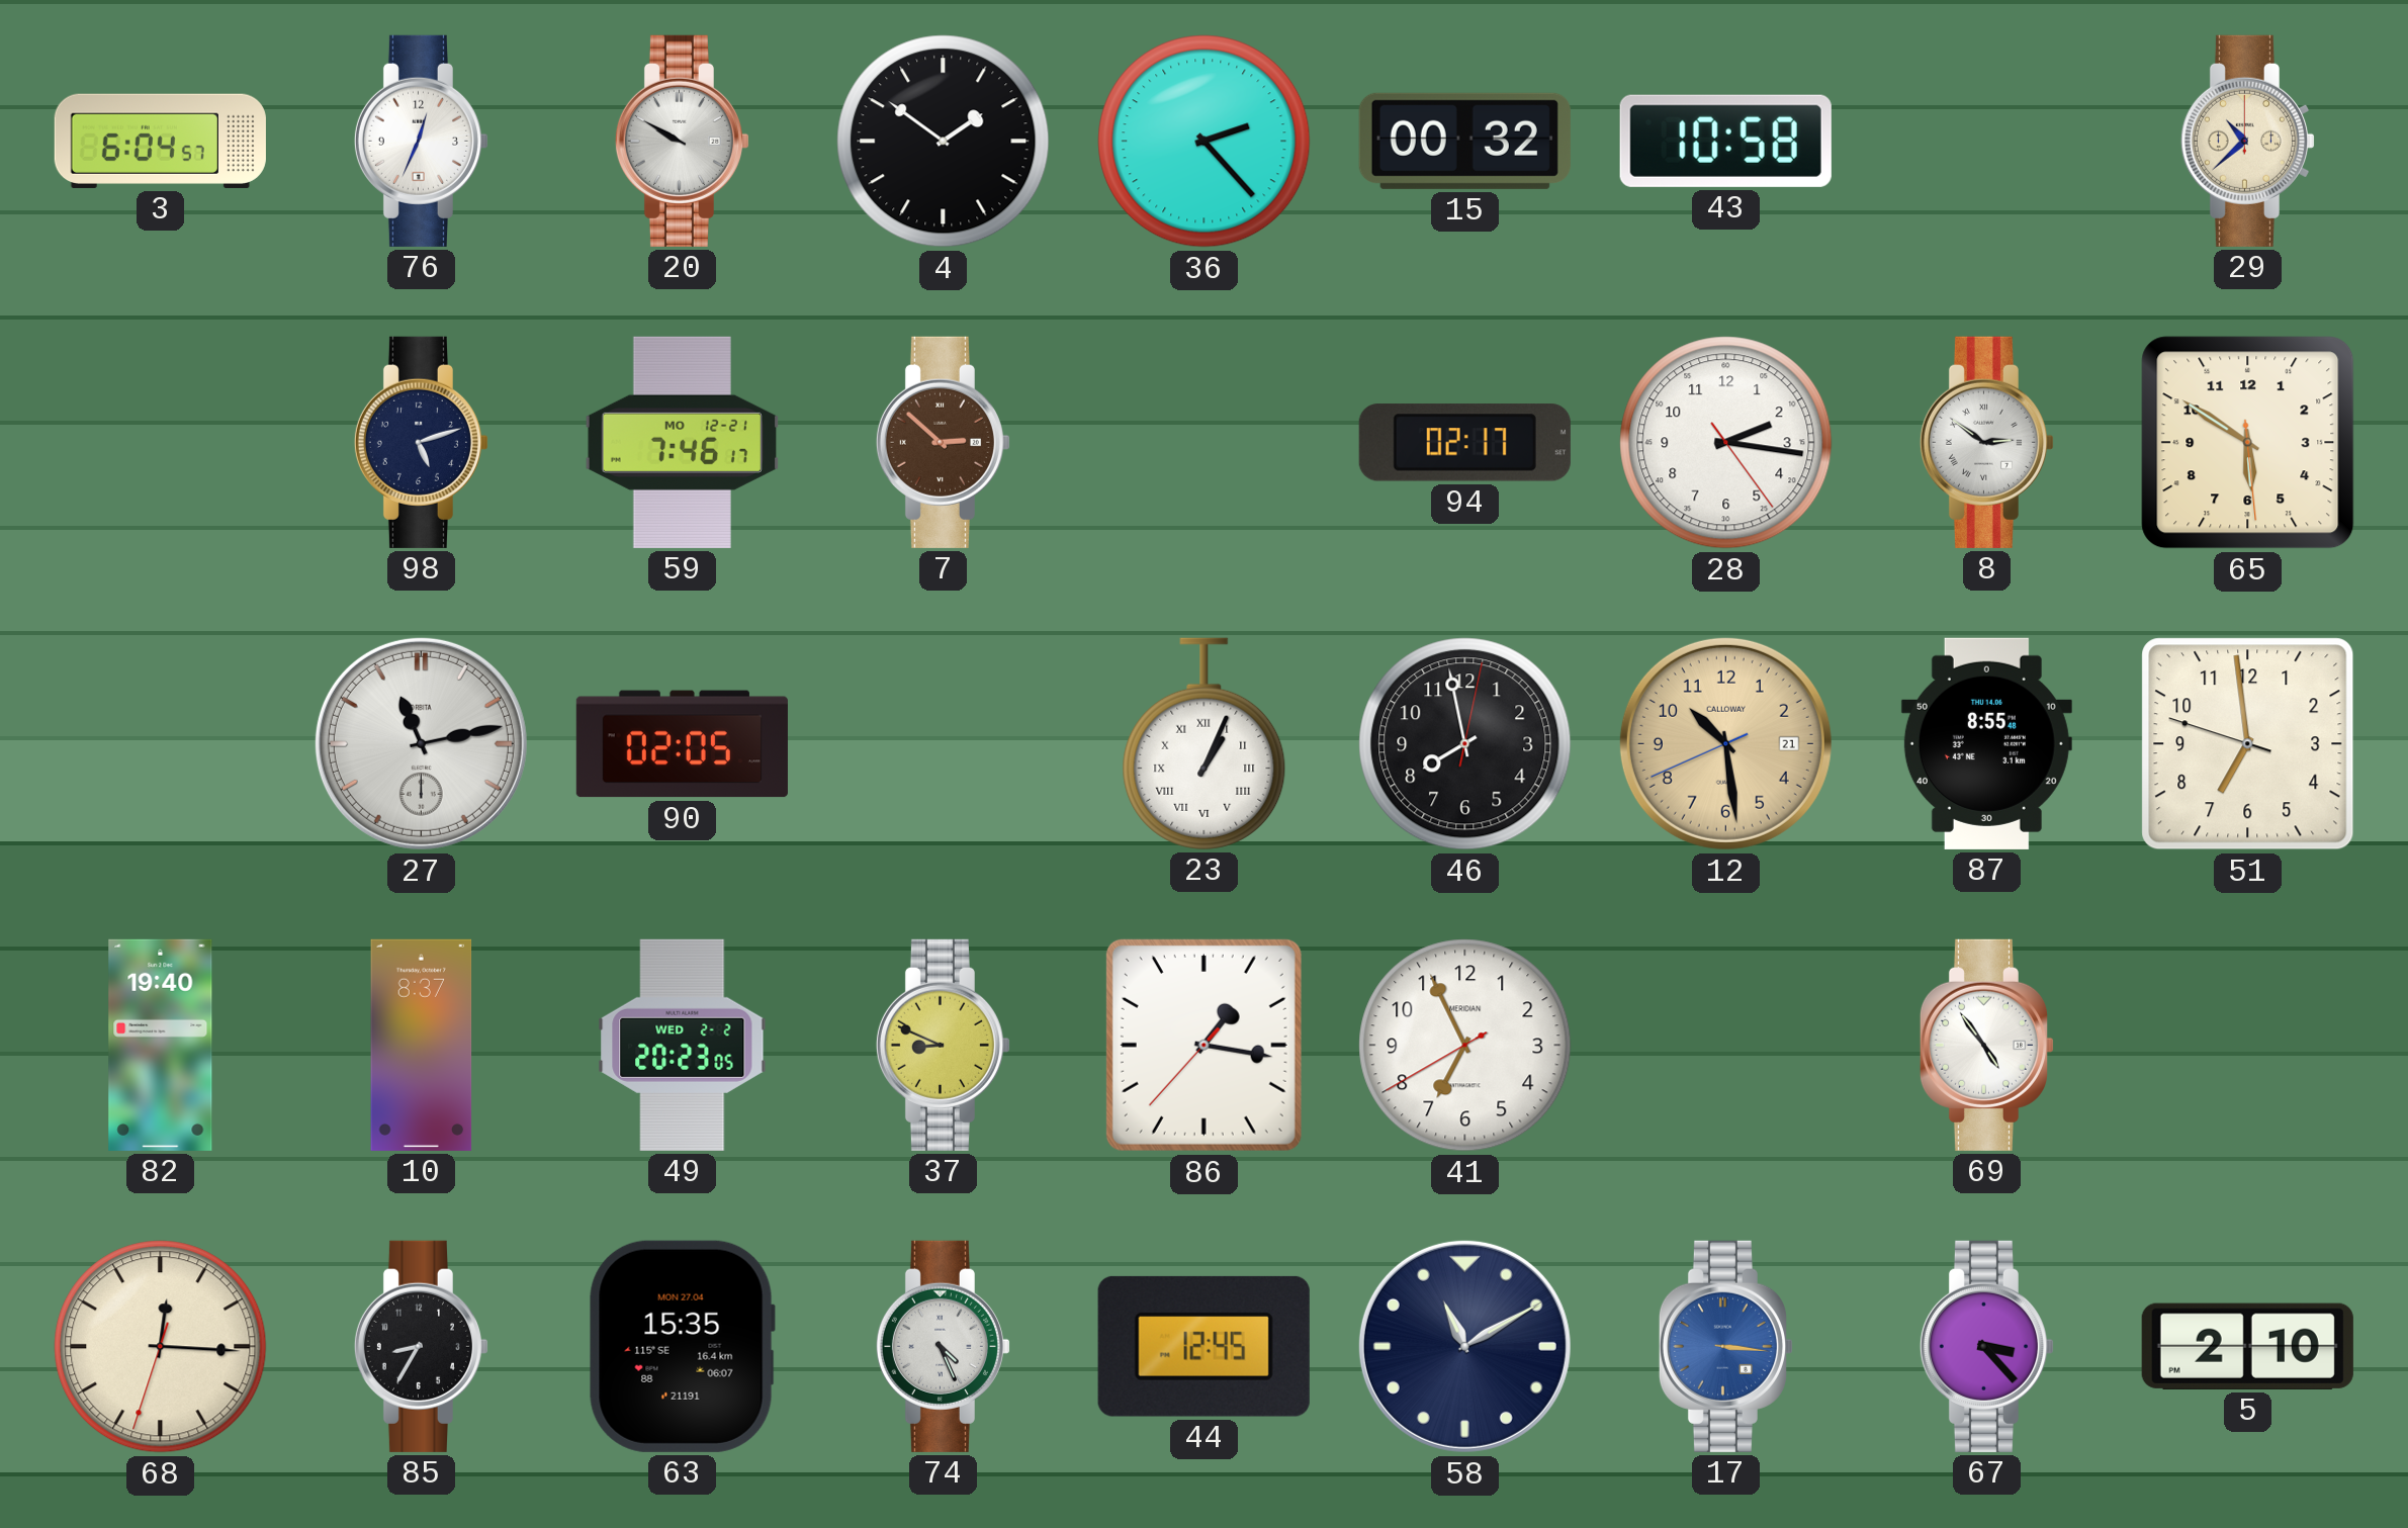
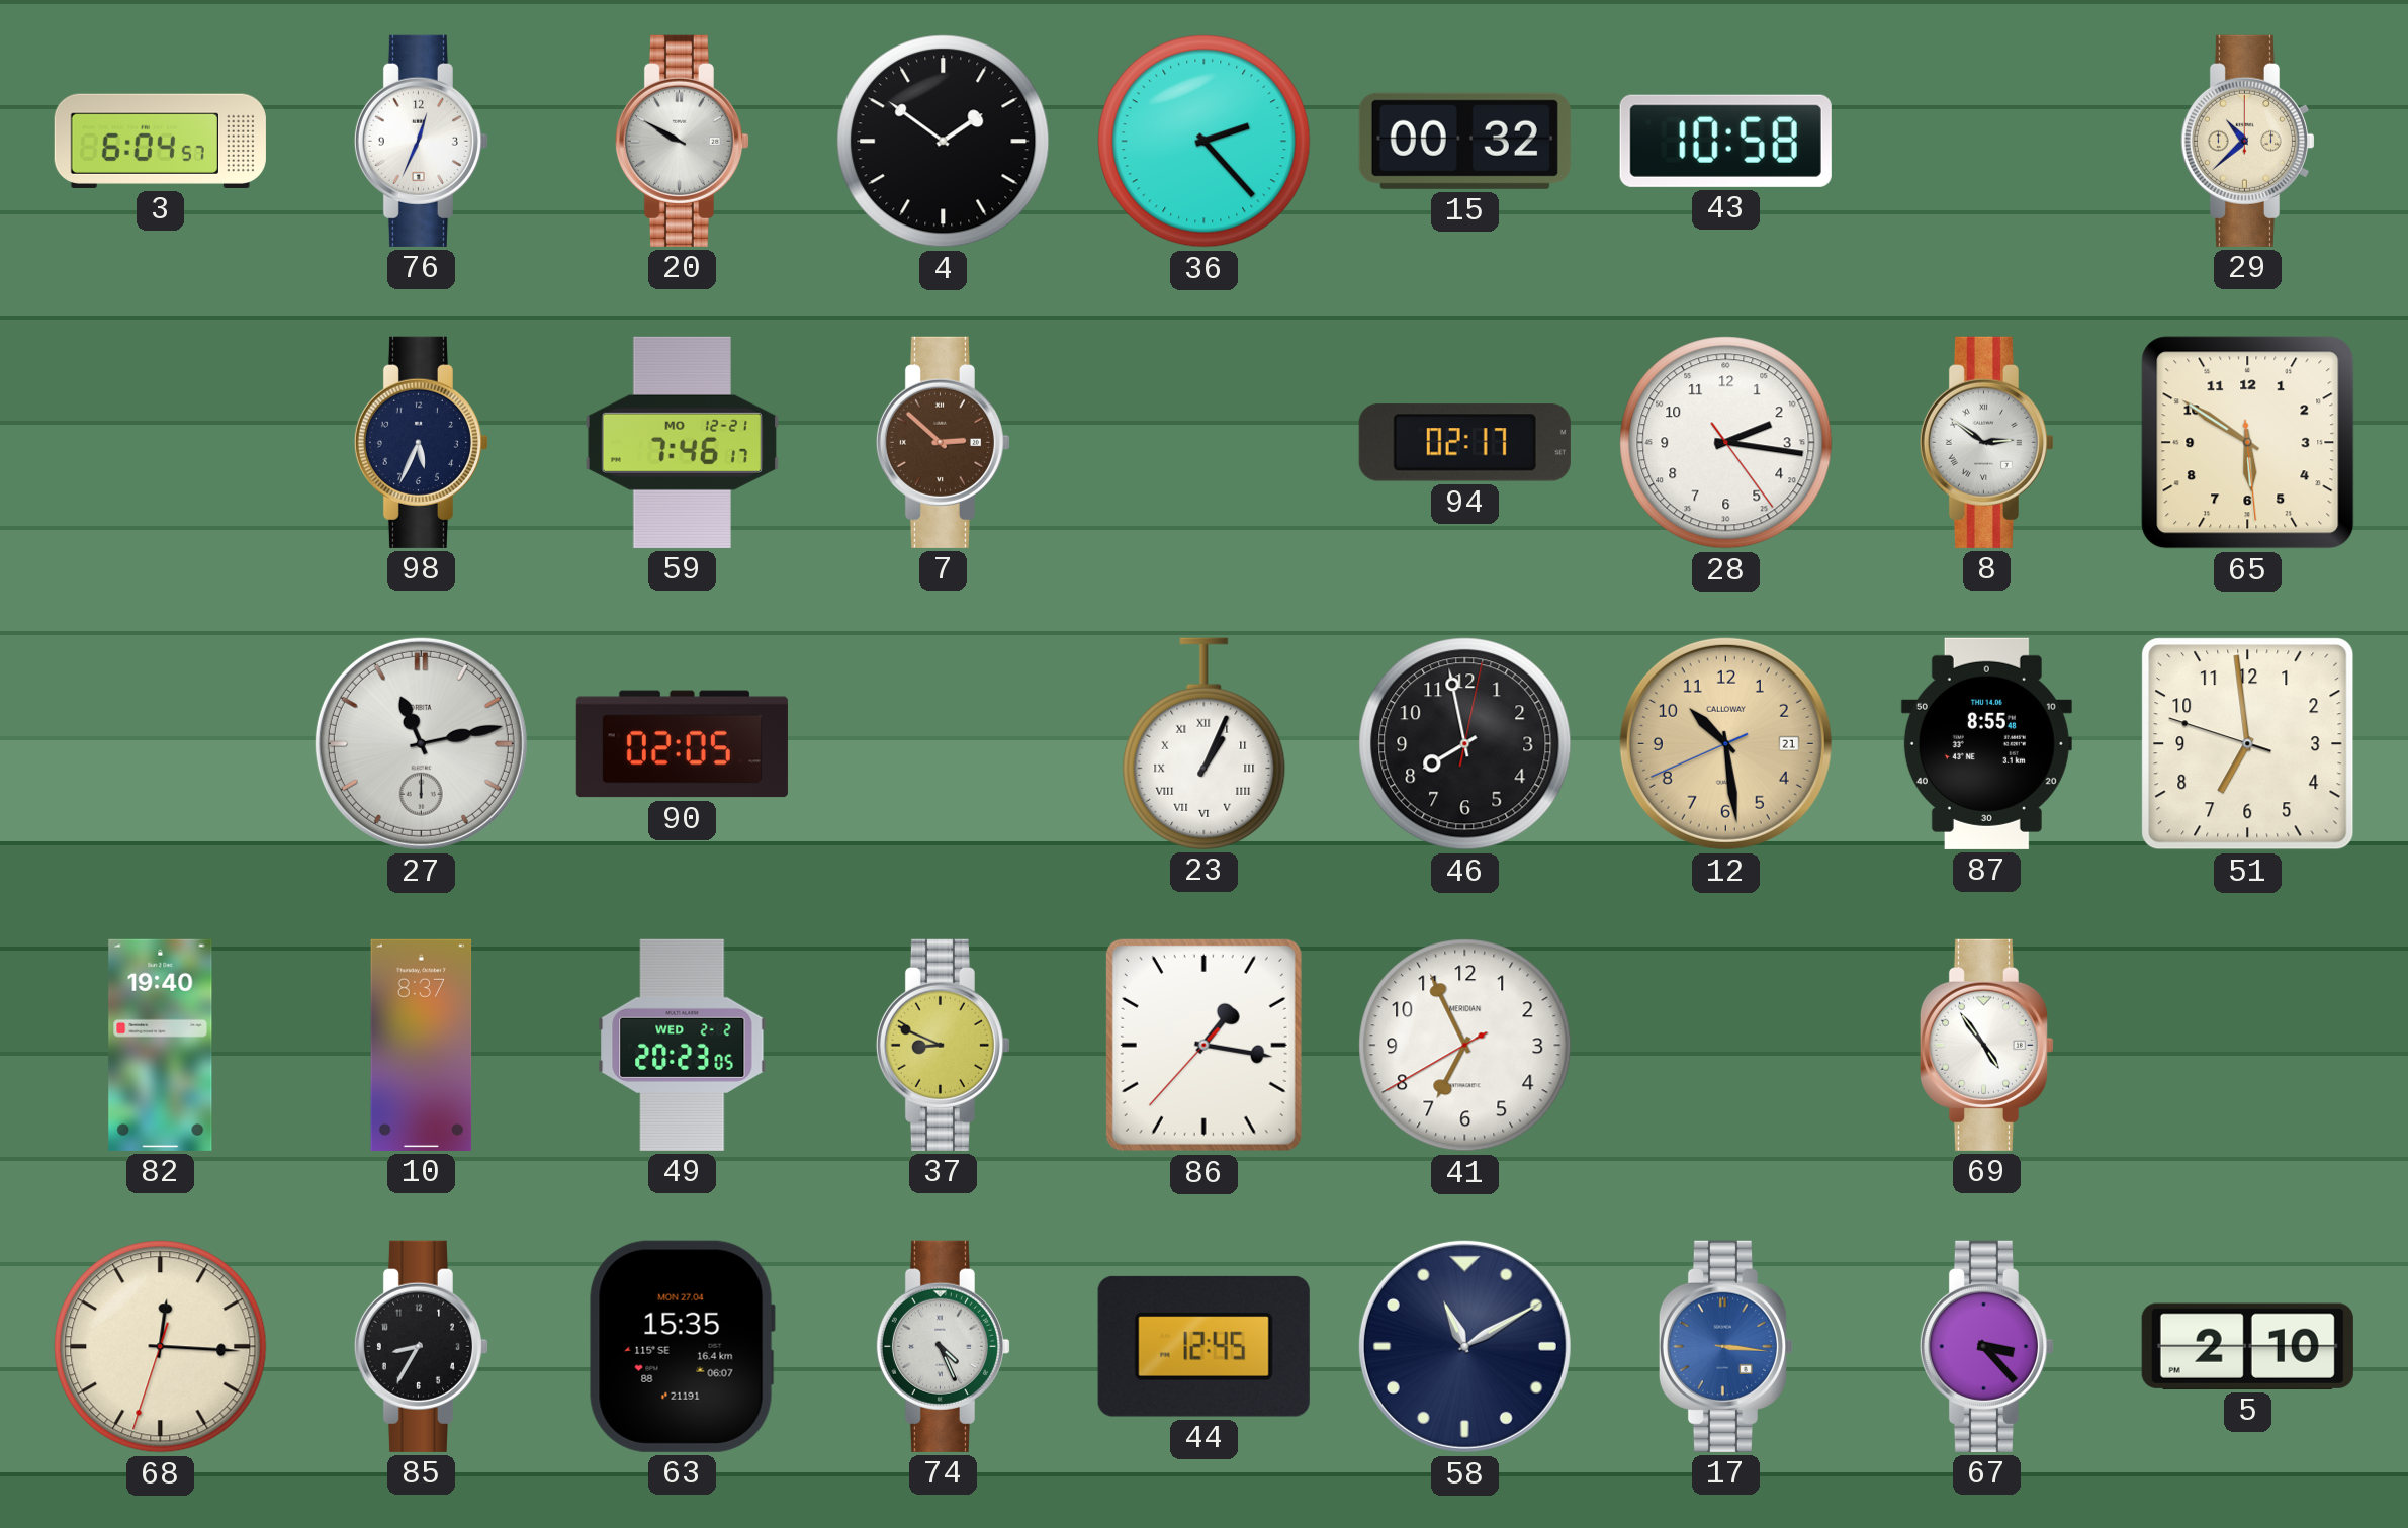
98: 5:12 -> 5:34
